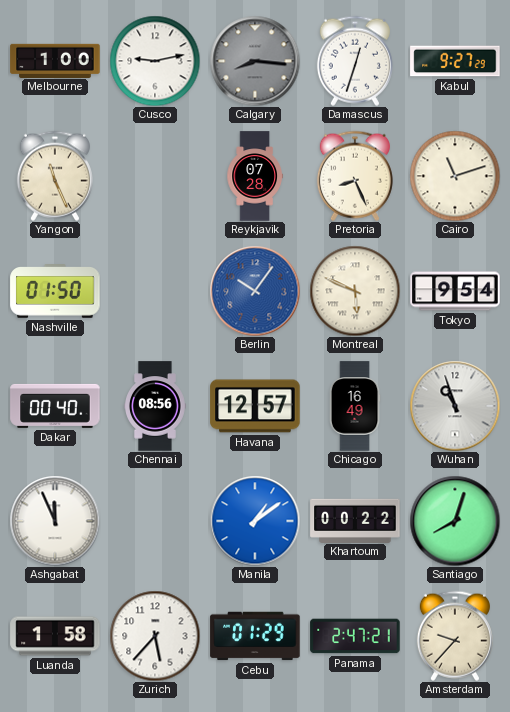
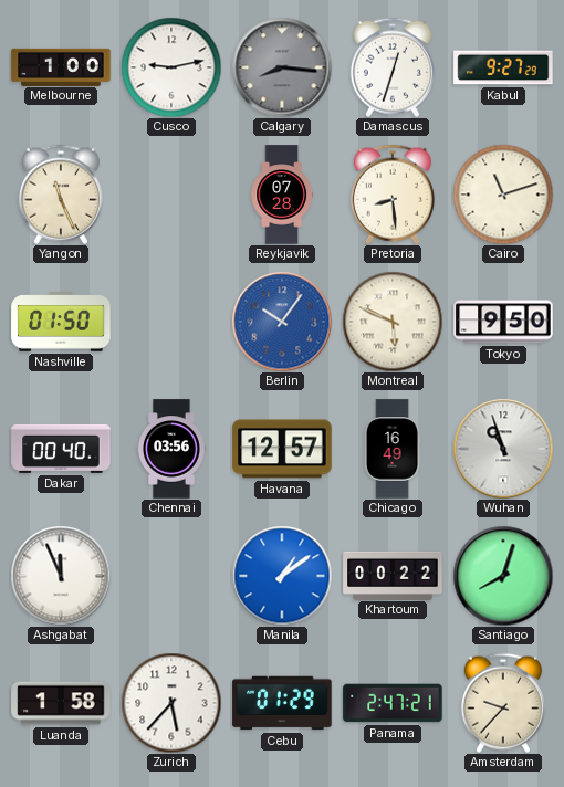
Pretoria: 8:26 -> 8:29
Tokyo: 9:54 -> 9:50
Chennai: 08:56 -> 03:56
